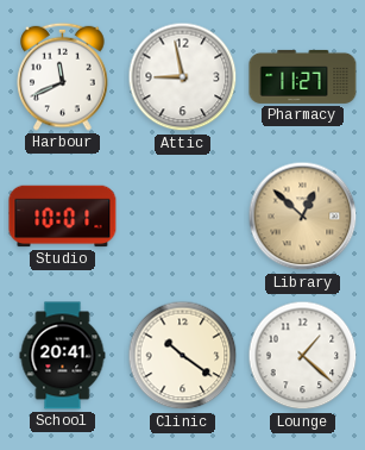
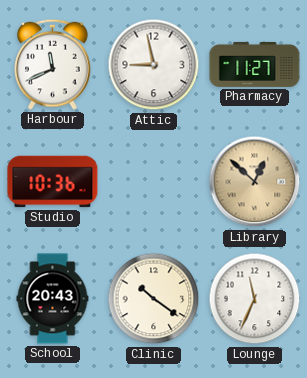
Studio: 10:01 -> 10:36
School: 20:41 -> 20:43
Lounge: 1:22 -> 11:34
